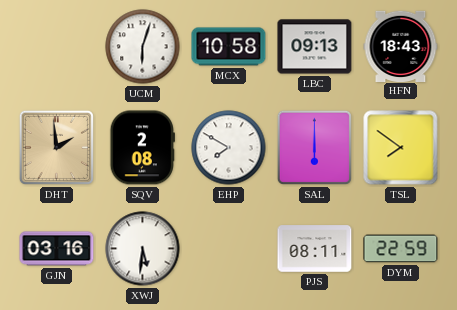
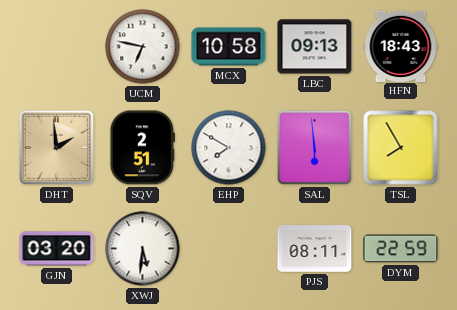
UCM: 6:03 -> 6:47
SQV: 2:08 -> 2:51
SAL: 6:00 -> 5:59
TSL: 7:51 -> 7:55
GJN: 03:16 -> 03:20
